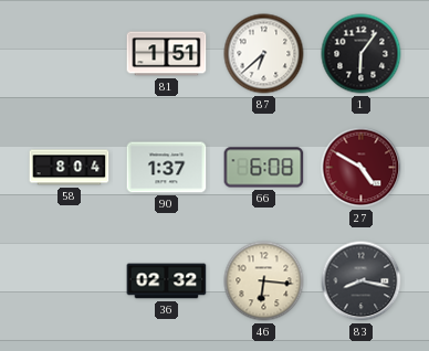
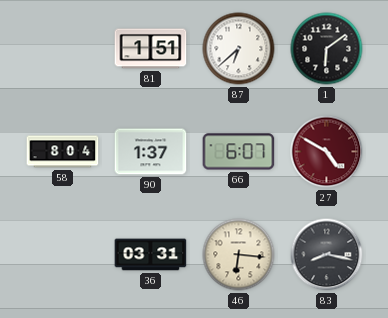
1: 6:06 -> 6:09
66: 6:08 -> 6:07
36: 02:32 -> 03:31
